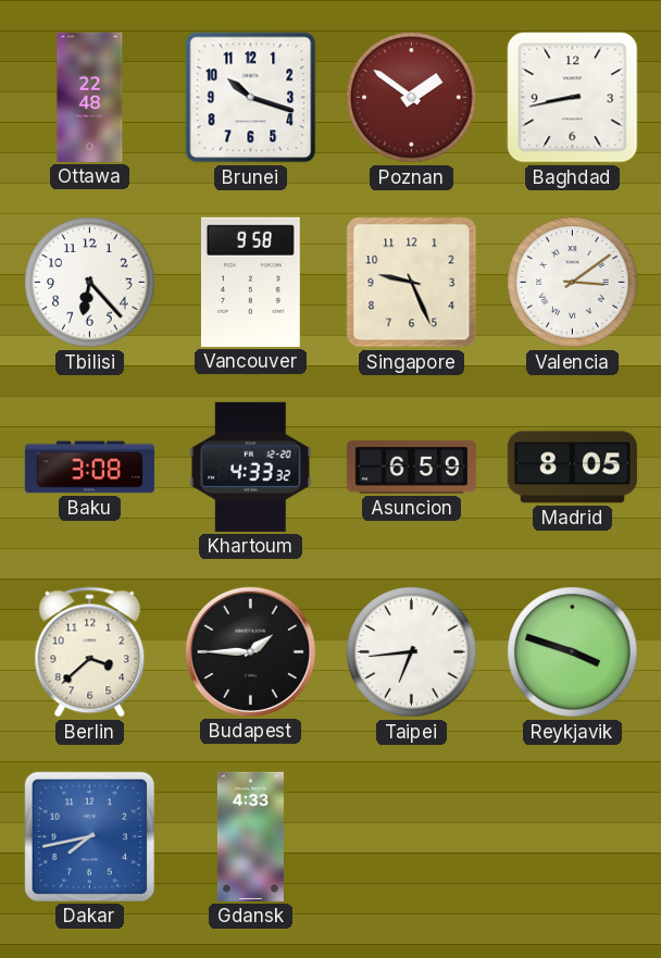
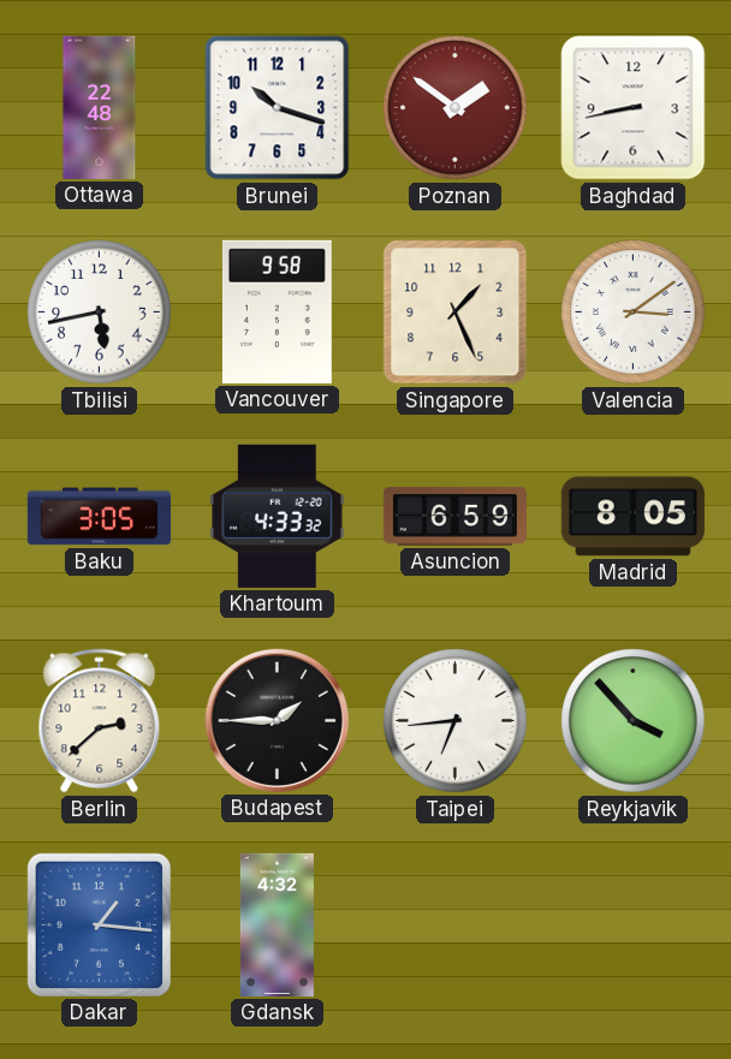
Tbilisi: 6:23 -> 5:43
Singapore: 9:26 -> 1:26
Baku: 3:08 -> 3:05
Berlin: 3:38 -> 2:38
Reykjavik: 3:48 -> 3:53
Dakar: 7:43 -> 1:16
Gdansk: 4:33 -> 4:32
